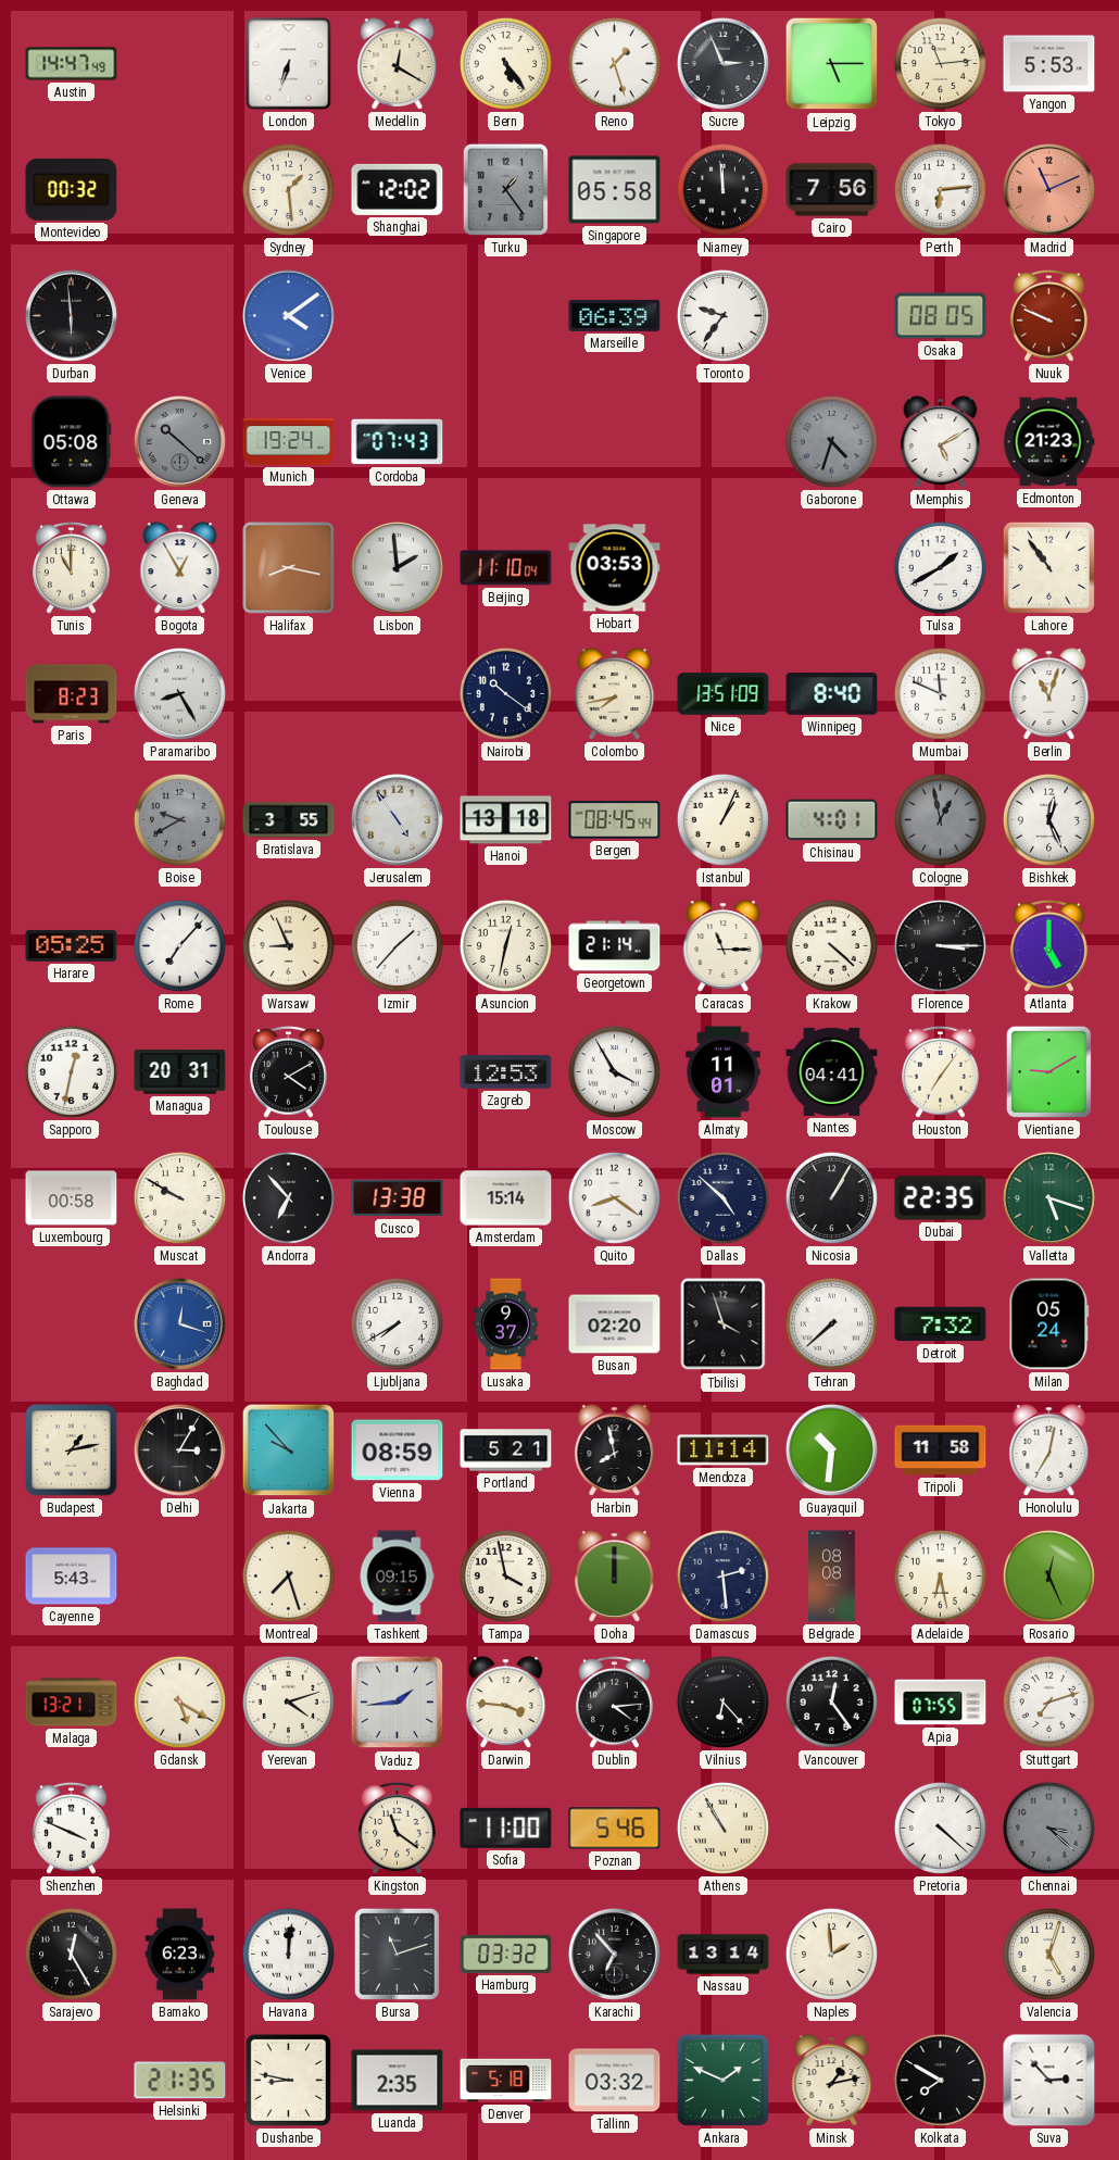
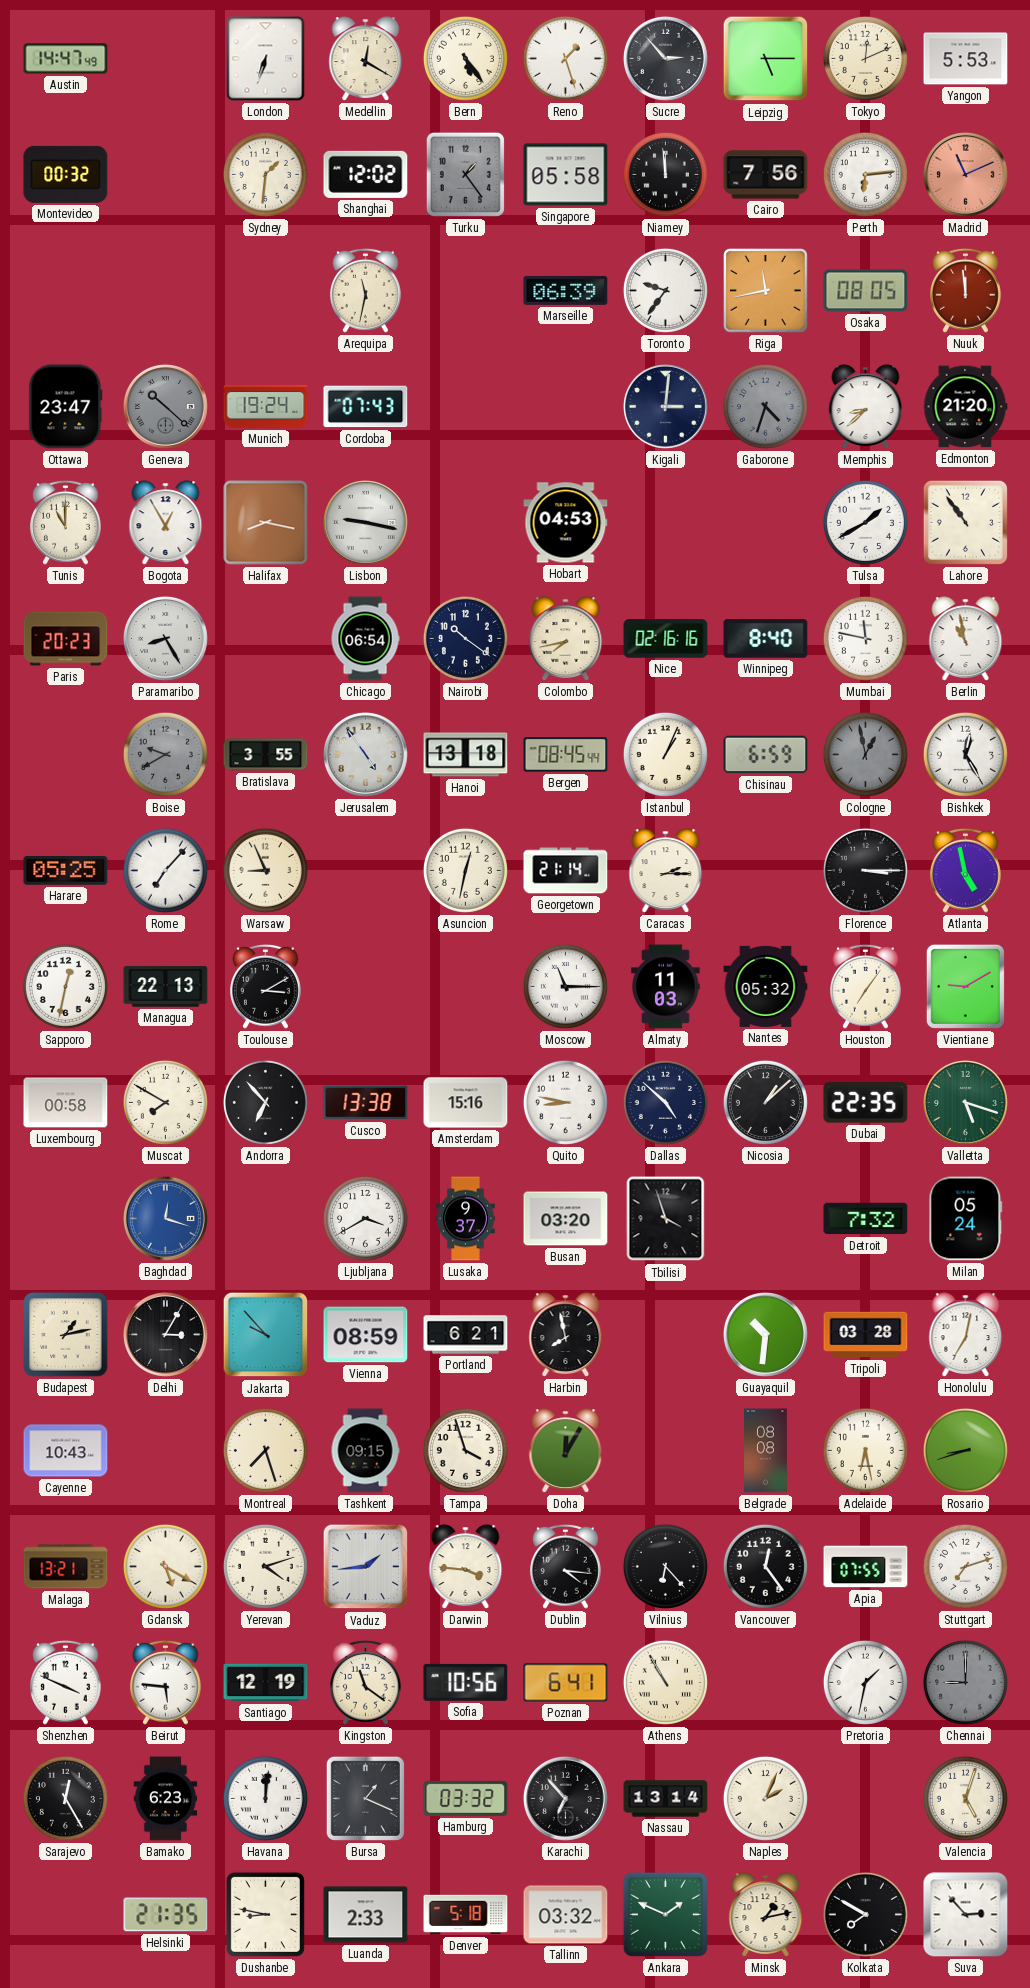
Sucre: 2:56 -> 2:53
Tokyo: 11:14 -> 12:11
Sydney: 1:29 -> 1:31
Durban: 5:59 -> none
Venice: 4:09 -> none
Arequipa: none -> 11:32
Riga: none -> 11:43
Nuuk: 9:49 -> 11:59
Ottawa: 05:08 -> 23:47
Kigali: none -> 3:01
Memphis: 5:10 -> 8:38
Edmonton: 21:23 -> 21:20
Lisbon: 1:59 -> 9:17
Beijing: 11:10 -> none
Hobart: 03:53 -> 04:53
Paris: 8:23 -> 20:23
Chicago: none -> 06:54
Nice: 13:51 -> 02:16
Mumbai: 11:49 -> 11:47
Berlin: 11:03 -> 10:58
Chisinau: 4:01 -> 6:59
Bishkek: 12:26 -> 12:25
Izmir: 1:37 -> none
Caracas: 11:15 -> 2:15
Krakow: 4:22 -> none
Atlanta: 5:00 -> 4:58
Managua: 20:31 -> 22:13
Toulouse: 4:10 -> 3:10
Zagreb: 12:53 -> none
Moscow: 3:55 -> 11:15
Almaty: 11:01 -> 11:03
Nantes: 04:41 -> 05:32
Muscat: 9:50 -> 7:50
Amsterdam: 15:14 -> 15:16
Quito: 8:21 -> 8:47
Nicosia: 1:05 -> 1:08
Ljubljana: 7:40 -> 3:40
Busan: 02:20 -> 03:20
Tehran: 7:38 -> none
Portland: 5:21 -> 6:21
Mendoza: 11:14 -> none
Tripoli: 11:58 -> 03:28
Cayenne: 5:43 -> 10:43
Tampa: 3:58 -> 3:57
Doha: 12:00 -> 12:05
Damascus: 2:29 -> none
Rosario: 12:26 -> 8:42
Dublin: 4:14 -> 4:16
Beirut: none -> 5:46
Santiago: none -> 12:19
Sofia: 11:00 -> 10:56
Poznan: 5:46 -> 6:41
Pretoria: 4:22 -> 1:32
Chennai: 3:22 -> 9:00
Bursa: 11:12 -> 1:19
Naples: 1:59 -> 2:04
Luanda: 2:35 -> 2:33
